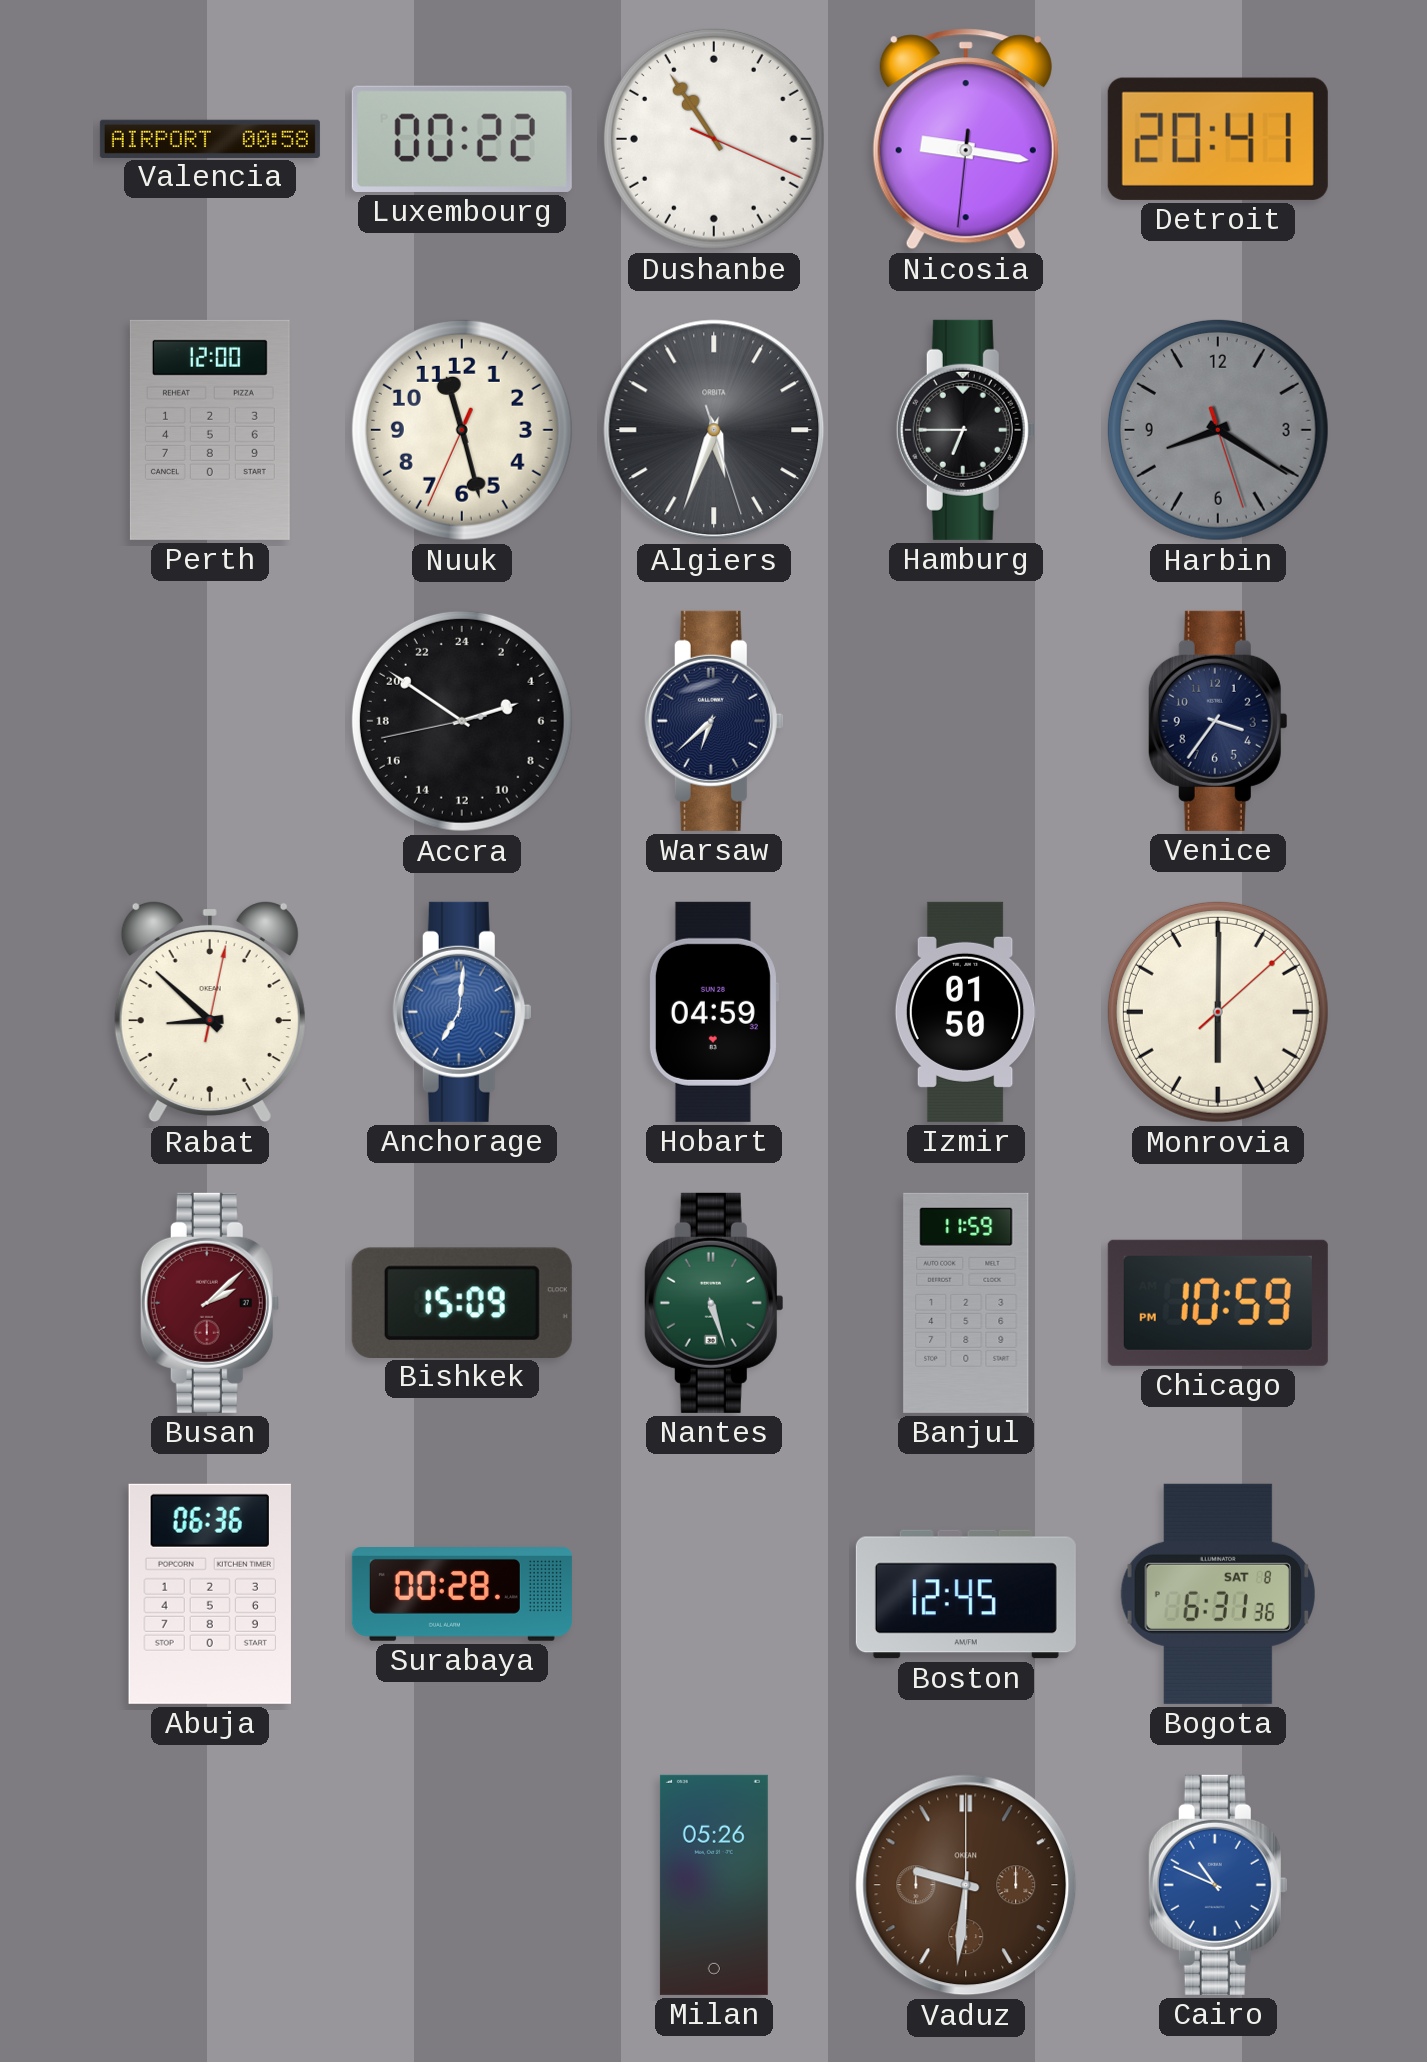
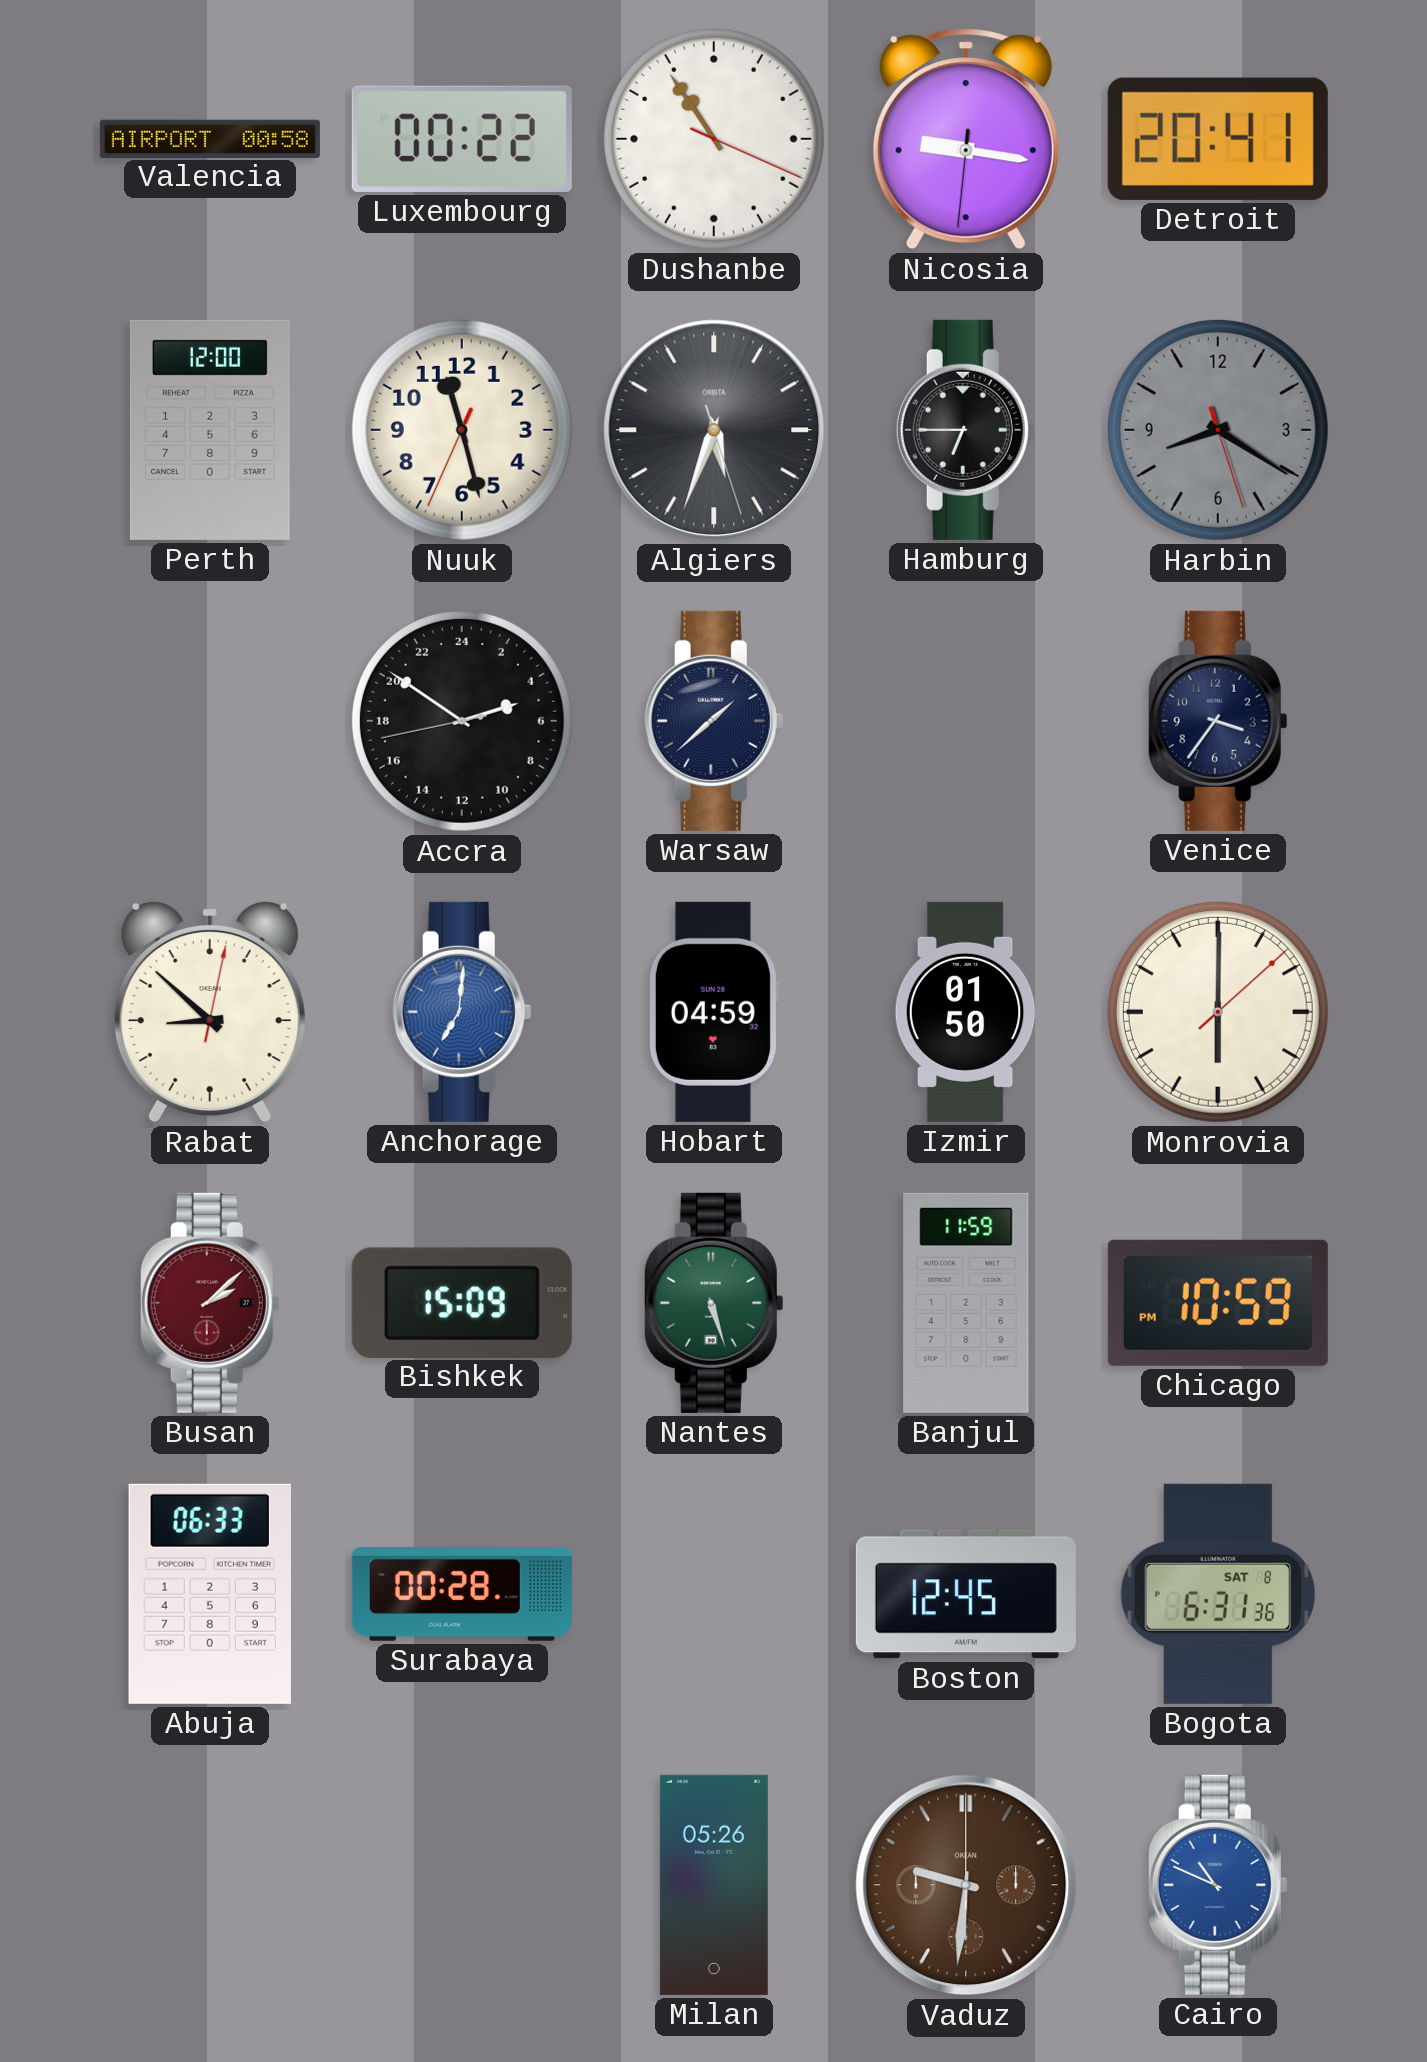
Warsaw: 6:38 -> 1:38
Abuja: 06:36 -> 06:33
